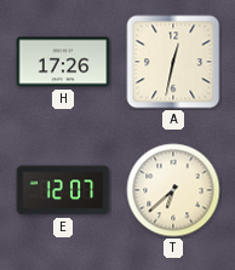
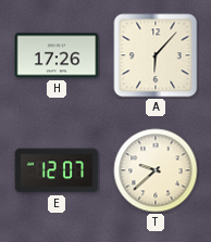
A: 12:32 -> 6:07
T: 6:38 -> 9:38
